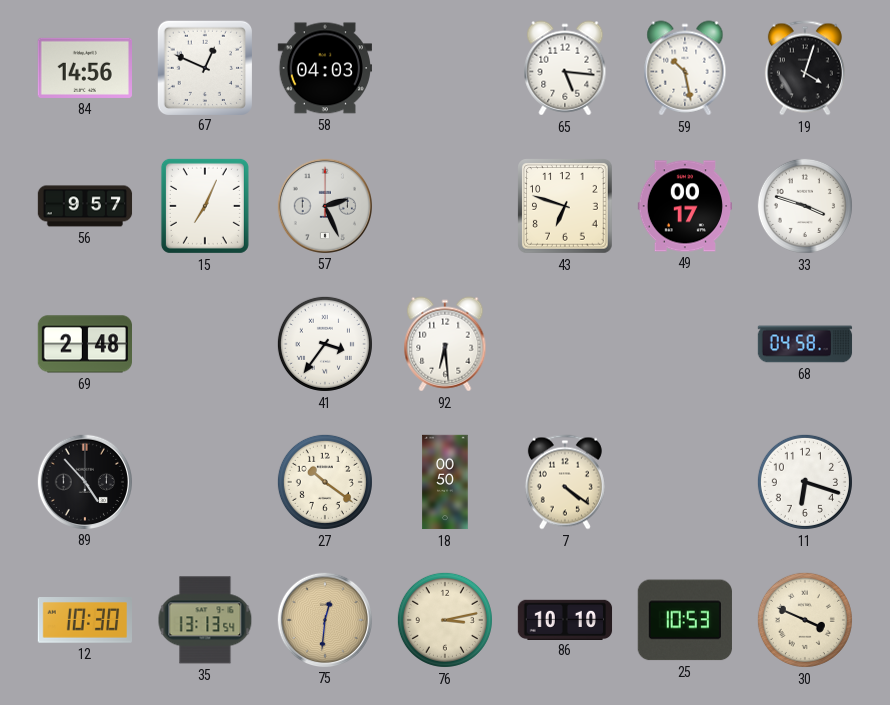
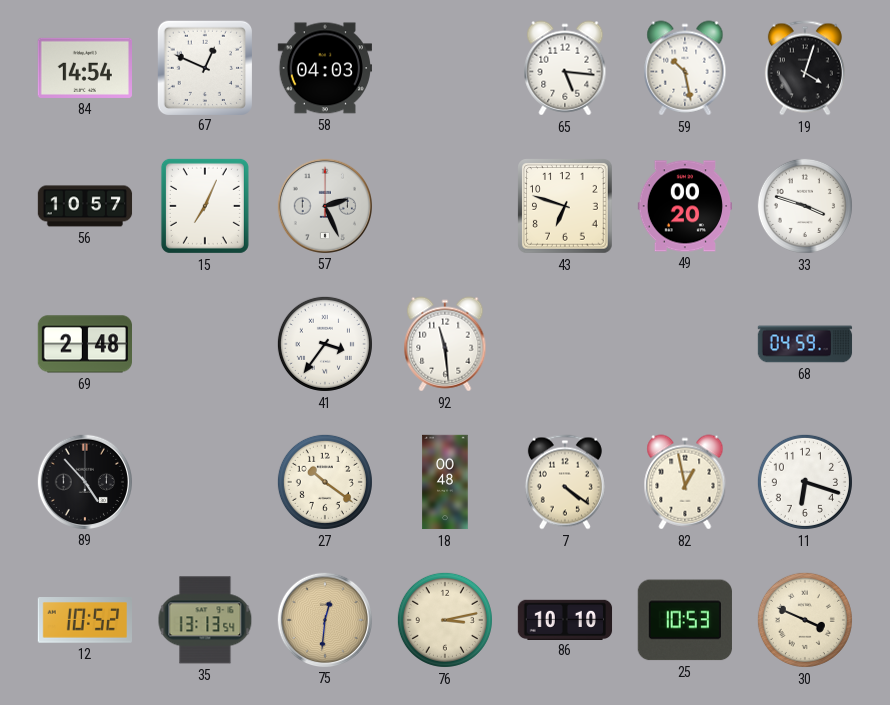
84: 14:56 -> 14:54
56: 9:57 -> 10:57
49: 00:17 -> 00:20
92: 6:29 -> 11:29
68: 04:58 -> 04:59
18: 00:50 -> 00:48
82: none -> 12:58
12: 10:30 -> 10:52
